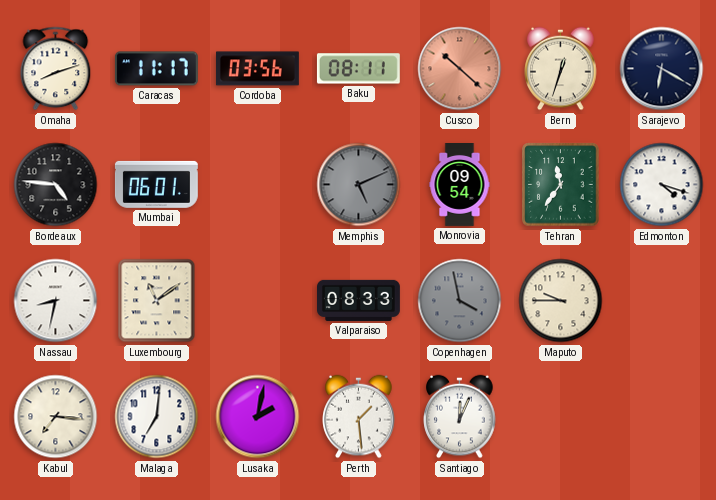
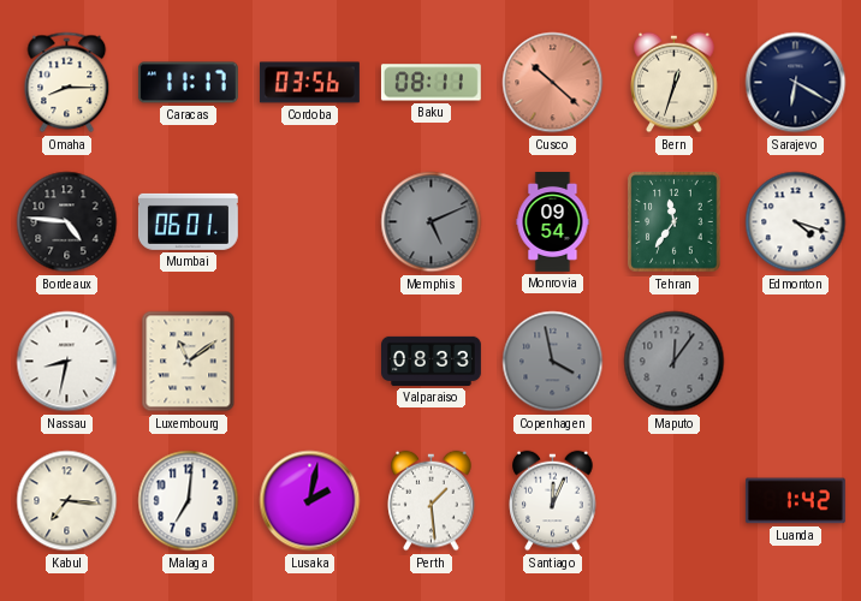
Omaha: 8:12 -> 8:15
Maputo: 9:45 -> 12:06
Maputo dial: cream -> grey
Luanda: none -> 1:42
